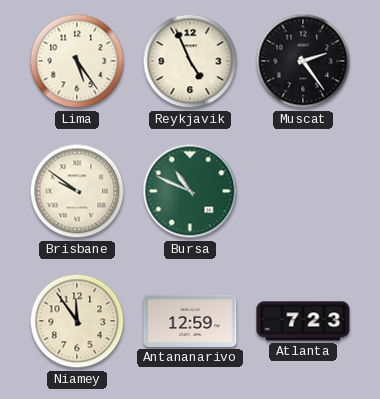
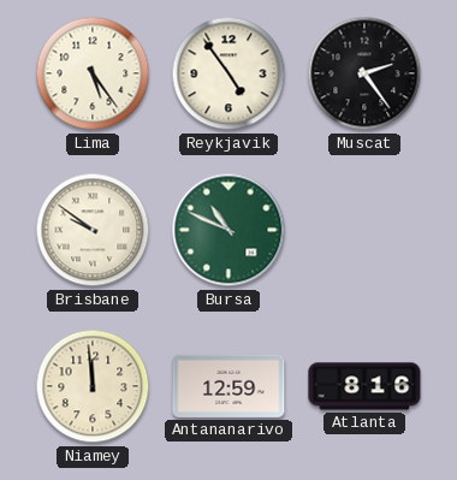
Reykjavik: 4:56 -> 4:54
Niamey: 11:54 -> 11:59
Atlanta: 7:23 -> 8:16
